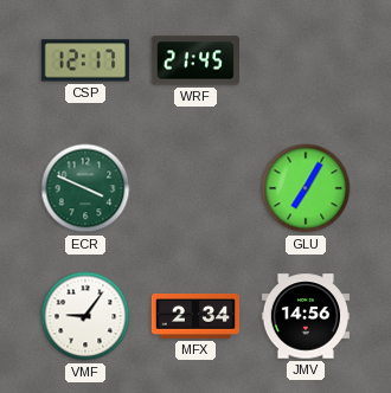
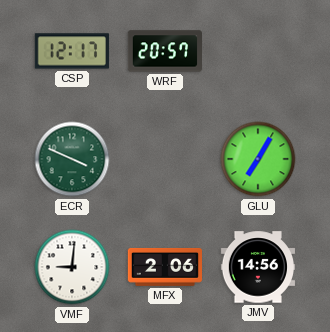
WRF: 21:45 -> 20:57
VMF: 9:06 -> 9:01
MFX: 2:34 -> 2:06
